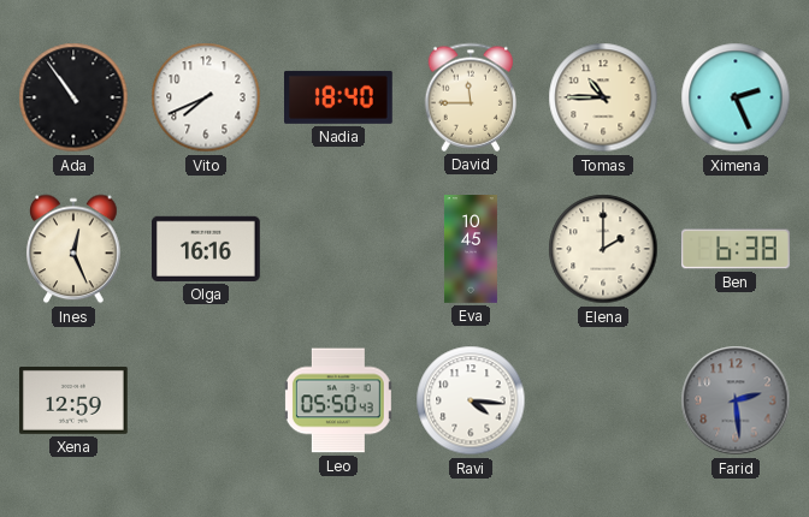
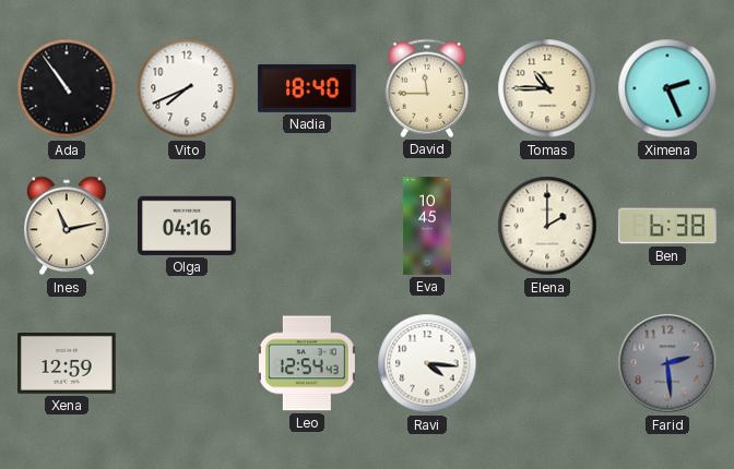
Ines: 12:26 -> 11:13
Olga: 16:16 -> 04:16
Leo: 05:50 -> 12:54
